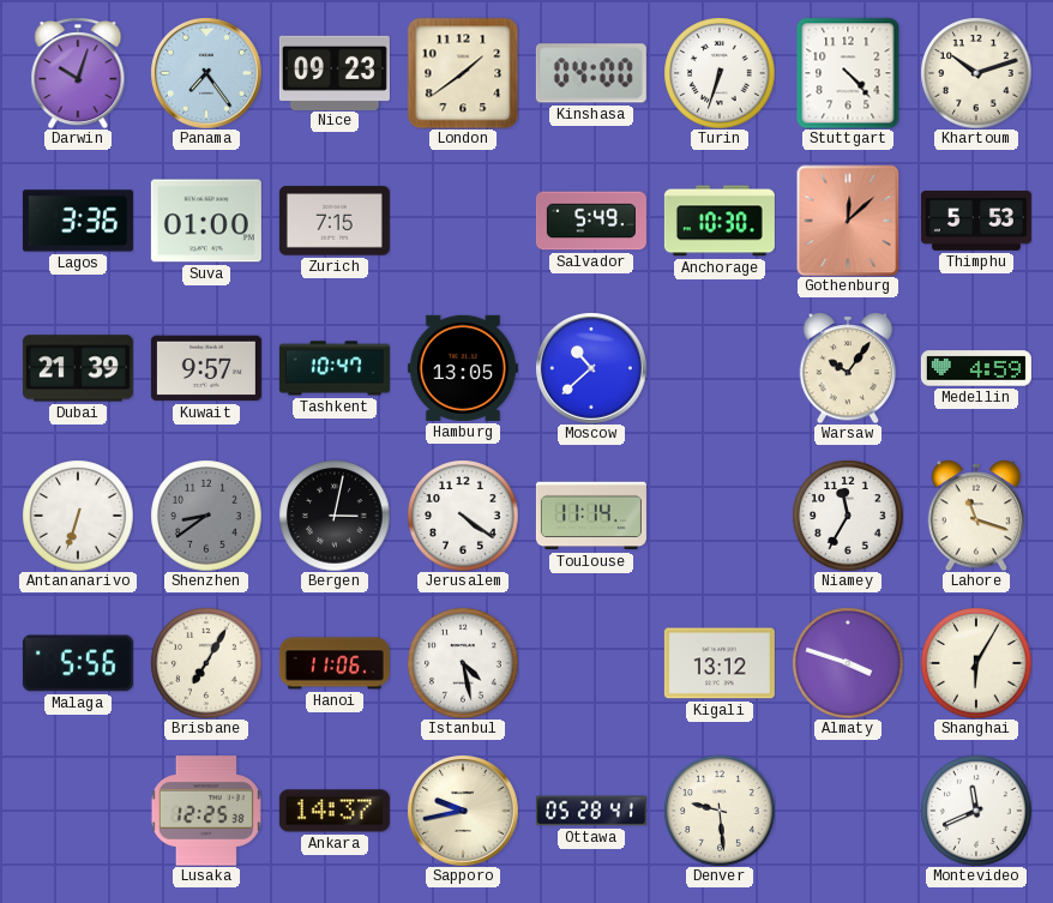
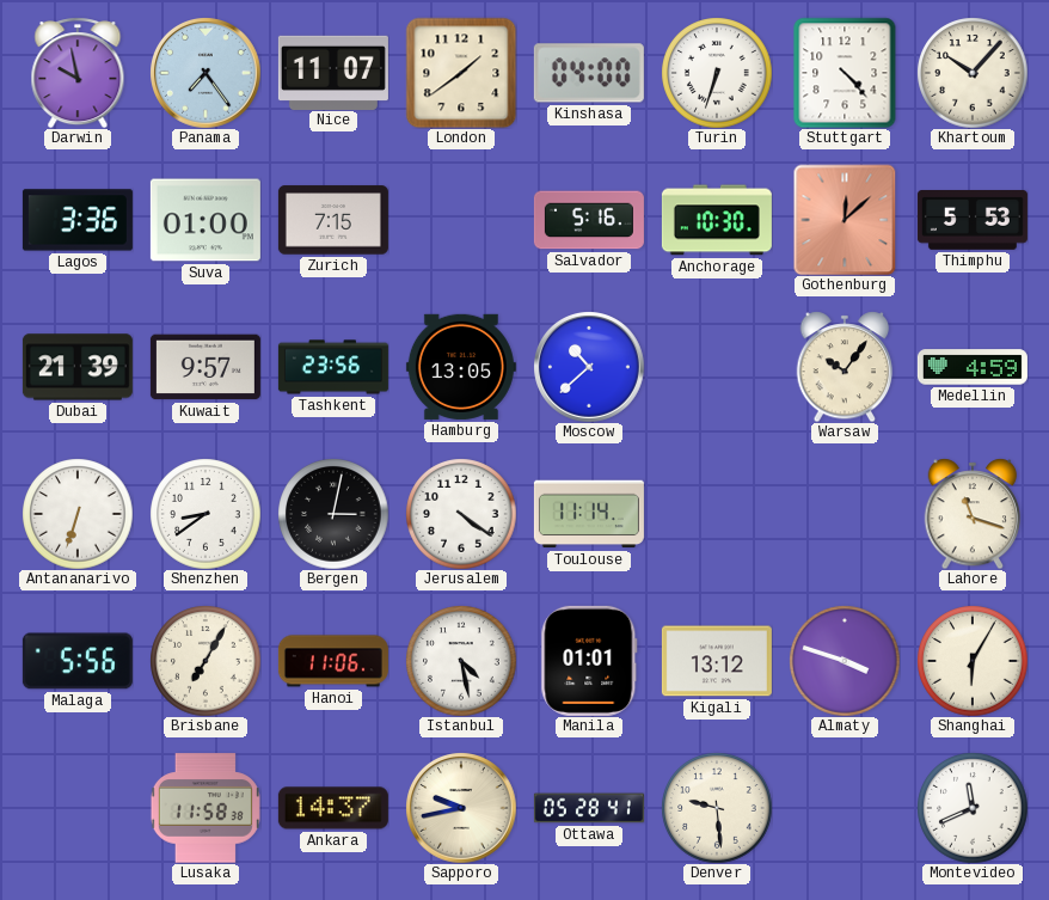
Darwin: 10:03 -> 9:58
Nice: 09:23 -> 11:07
Khartoum: 10:12 -> 10:07
Salvador: 5:49 -> 5:16
Tashkent: 10:47 -> 23:56
Shenzhen dial: grey -> white
Niamey: 11:35 -> none
Manila: none -> 01:01
Lusaka: 12:25 -> 11:58
